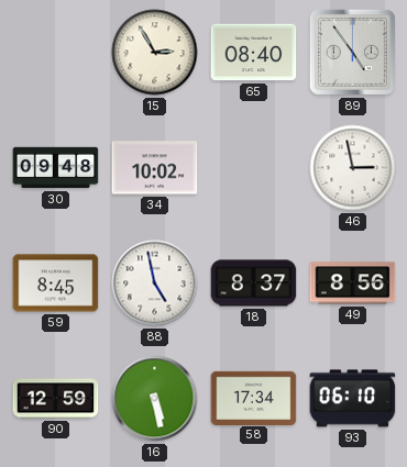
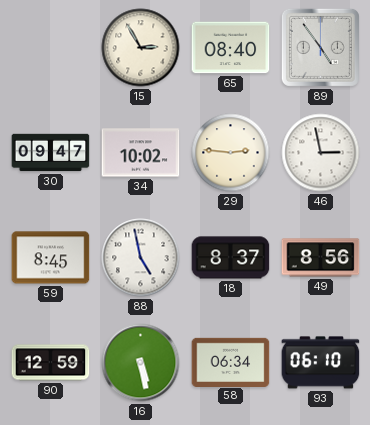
30: 09:48 -> 09:47
29: none -> 2:46
58: 17:34 -> 06:34
